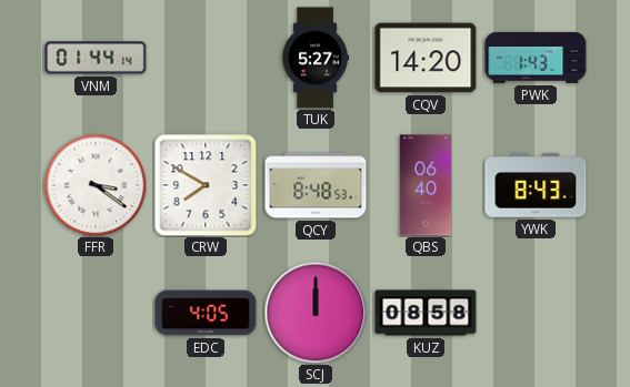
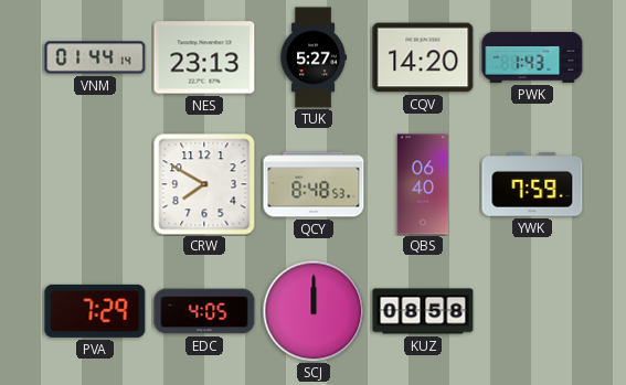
NES: none -> 23:13
FFR: 3:21 -> none
YWK: 8:43 -> 7:59
PVA: none -> 7:29
